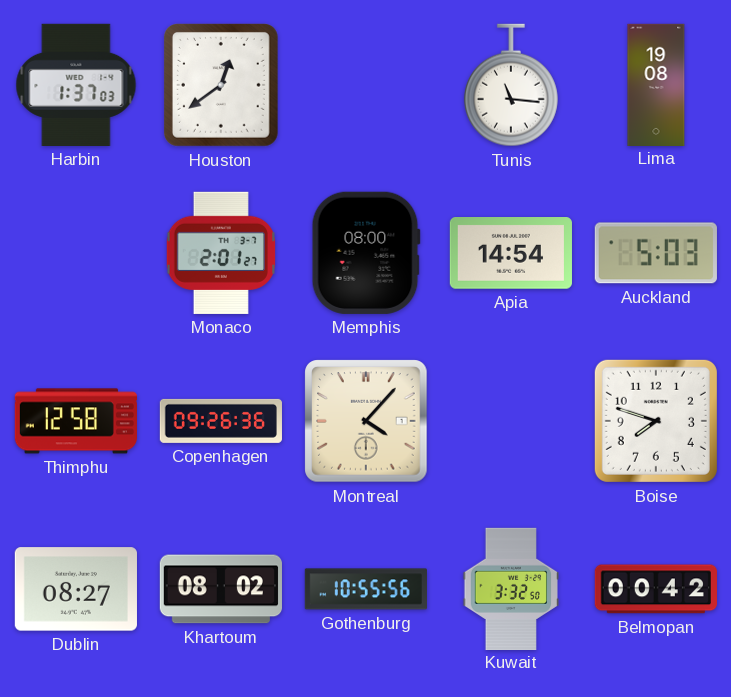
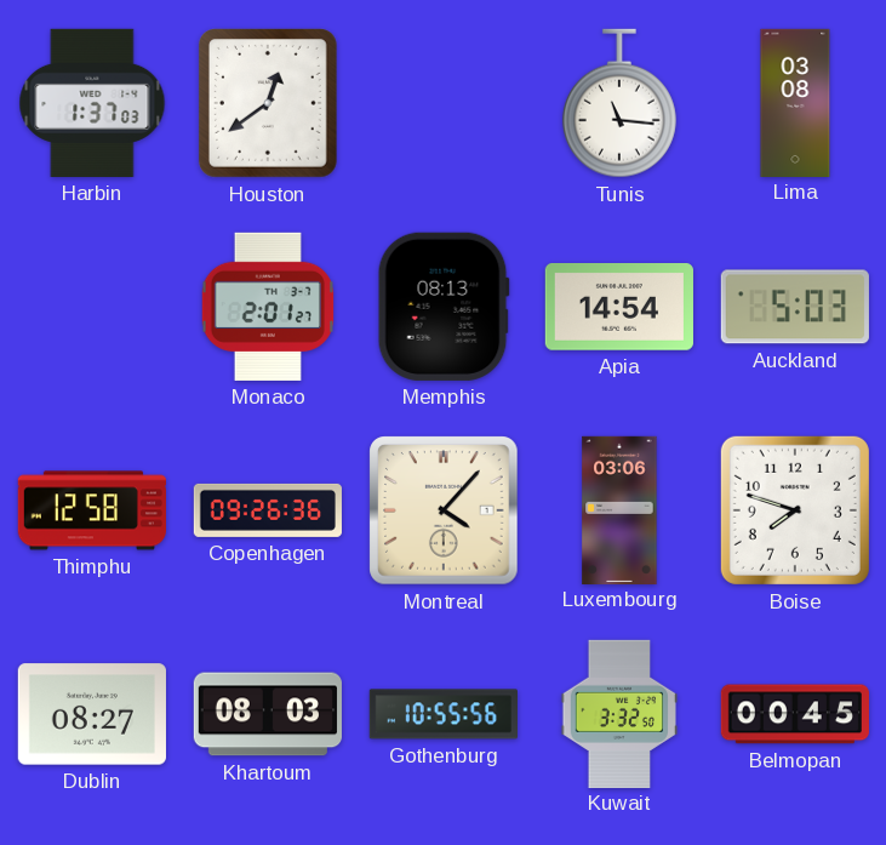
Lima: 19:08 -> 03:08
Memphis: 08:00 -> 08:13
Luxembourg: none -> 03:06
Khartoum: 08:02 -> 08:03
Belmopan: 00:42 -> 00:45
